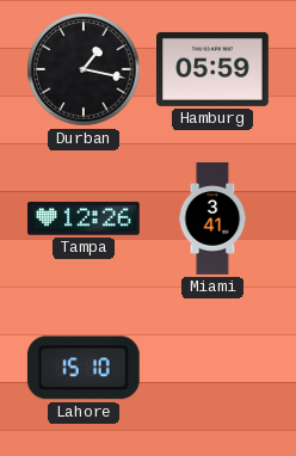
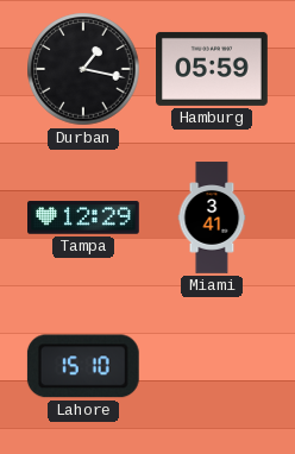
Tampa: 12:26 -> 12:29
